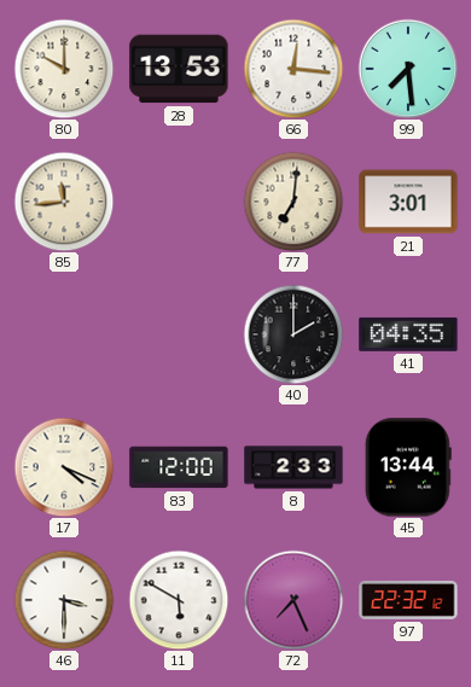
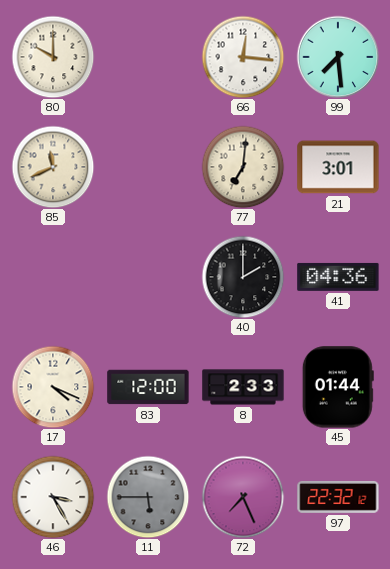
28: 13:53 -> none
85: 11:44 -> 11:41
41: 04:35 -> 04:36
45: 13:44 -> 01:44
46: 3:30 -> 3:25
11: 5:50 -> 5:45
11 dial: white -> grey
